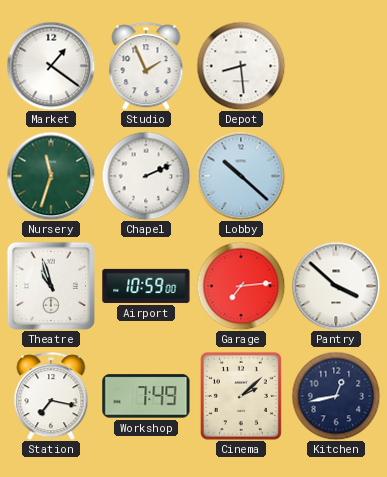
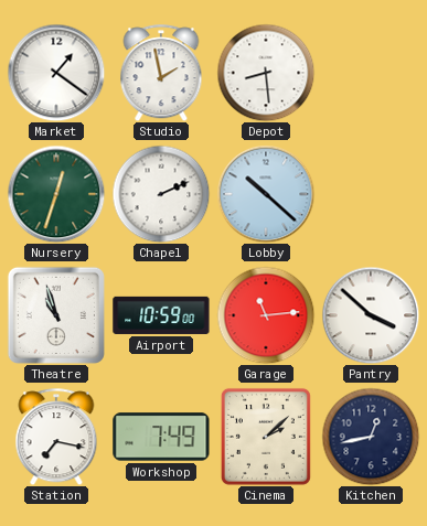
Studio: 1:56 -> 1:58
Nursery: 11:33 -> 12:33
Garage: 7:14 -> 11:14
